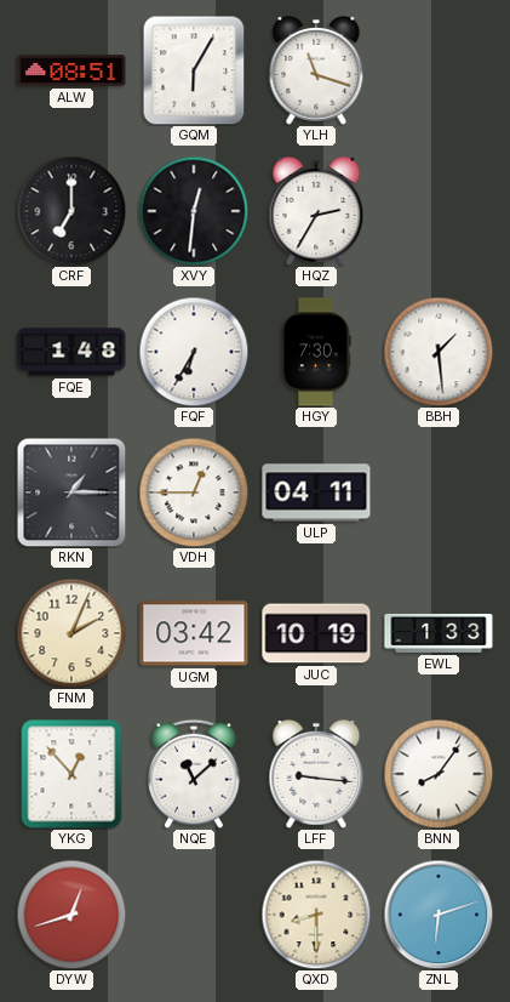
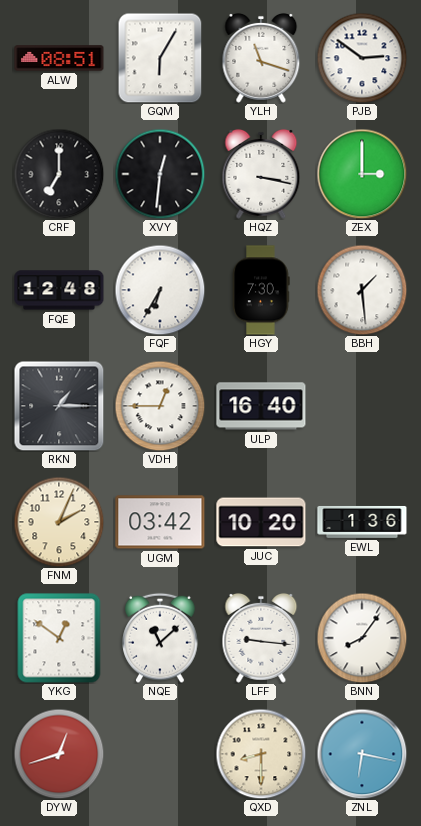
PJB: none -> 2:51
HQZ: 2:35 -> 3:17
ZEX: none -> 3:00
FQE: 1:48 -> 12:48
ULP: 04:11 -> 16:40
JUC: 10:19 -> 10:20
EWL: 1:33 -> 1:36
YKG: 12:53 -> 12:51
ZNL: 6:12 -> 6:17
